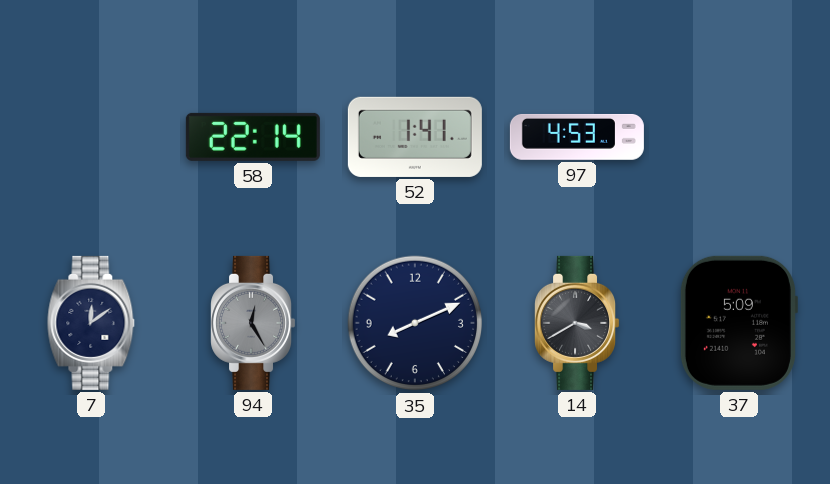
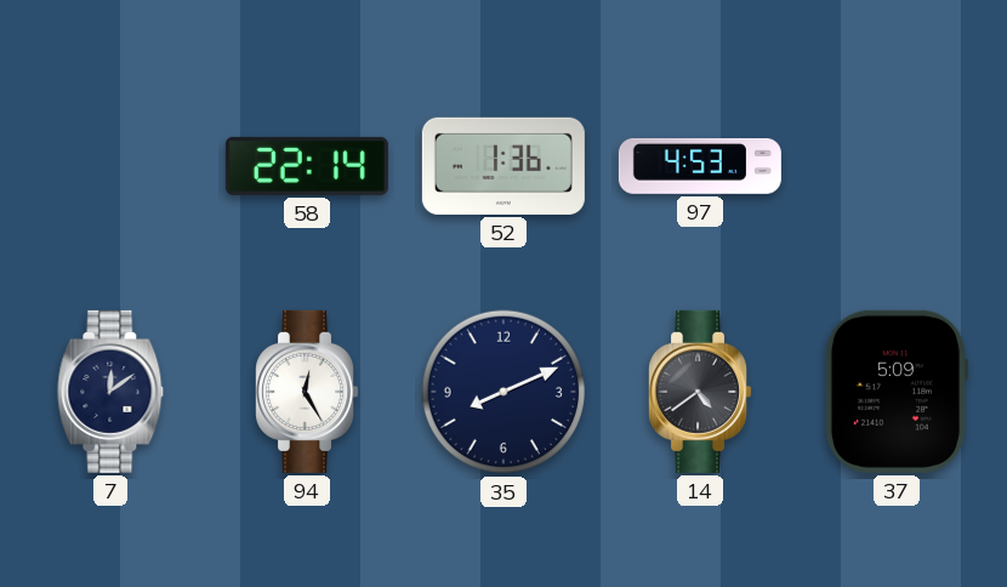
52: 1:41 -> 1:36
94 dial: grey -> white
14: 3:40 -> 4:39
